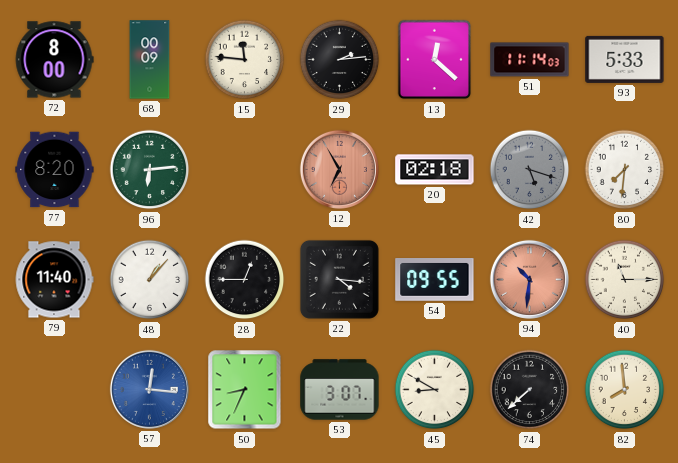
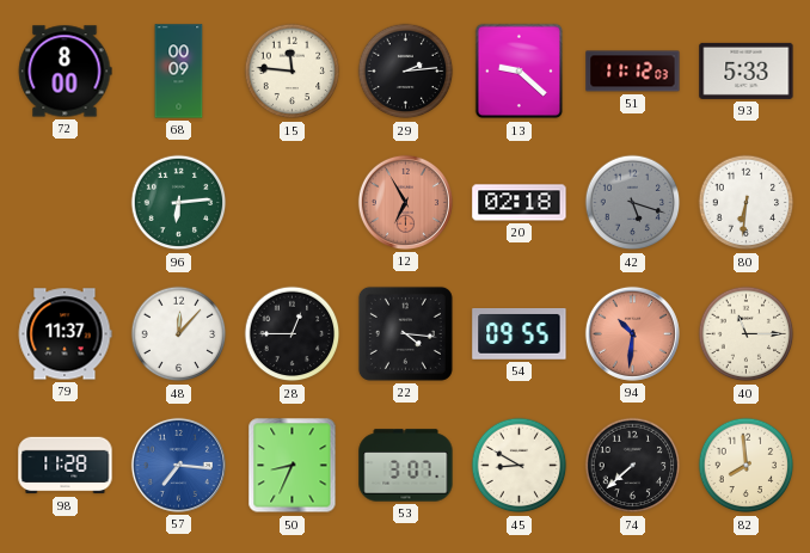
13: 12:22 -> 9:22
51: 11:14 -> 11:12
77: 8:20 -> none
80: 7:31 -> 6:31
79: 11:40 -> 11:37
48: 1:07 -> 12:07
98: none -> 11:28
57: 12:16 -> 7:16
